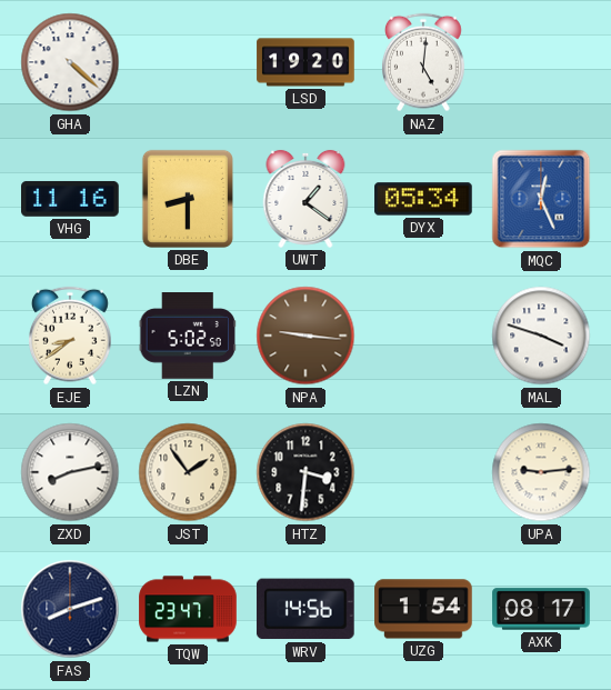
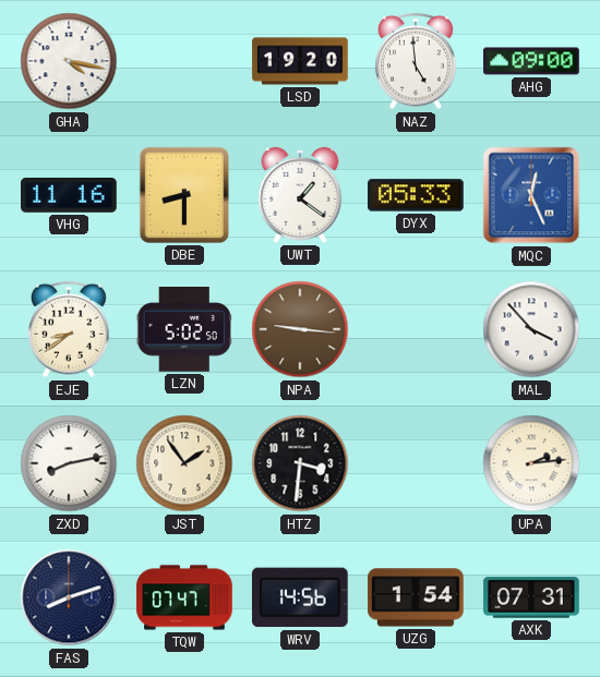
GHA: 4:22 -> 4:17
NAZ: 5:01 -> 4:59
AHG: none -> 09:00
DYX: 05:34 -> 05:33
MAL: 3:48 -> 3:53
UPA: 9:14 -> 2:14
TQW: 23:47 -> 07:47
AXK: 08:17 -> 07:31
